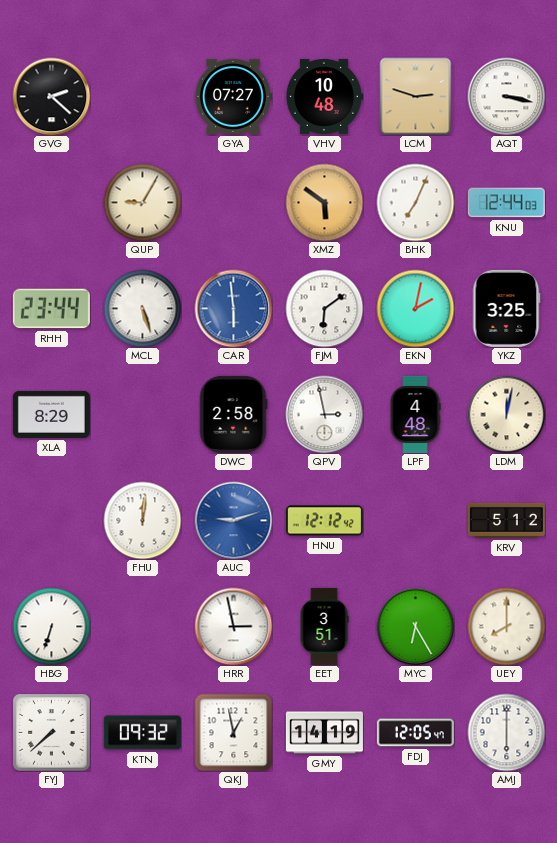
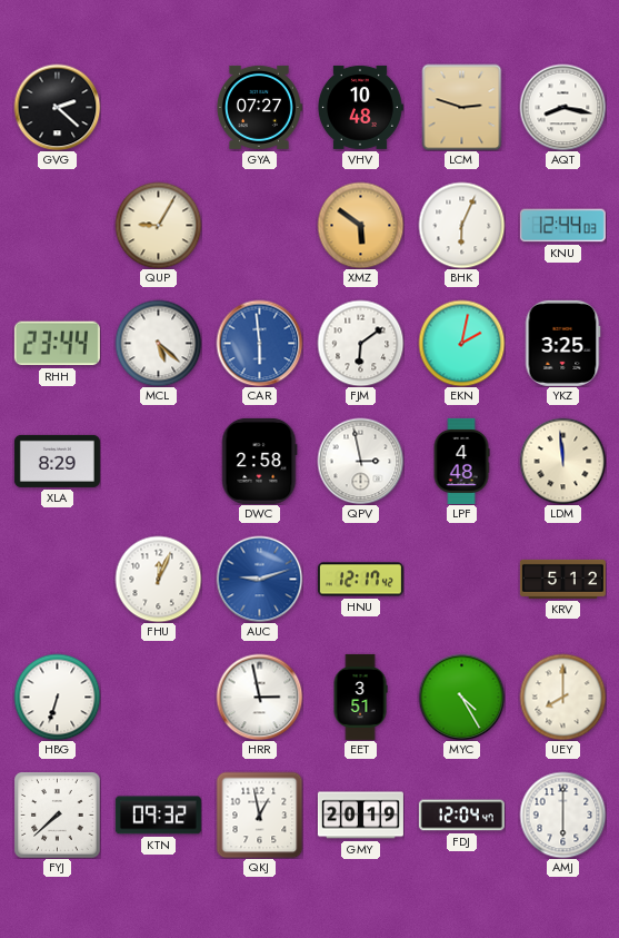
AQT: 3:17 -> 8:17
BHK: 7:04 -> 6:04
MCL: 5:27 -> 5:22
LDM: 12:02 -> 11:59
FHU: 12:01 -> 12:04
HNU: 12:12 -> 12:17
MYC: 6:25 -> 4:25
GMY: 14:19 -> 20:19
FDJ: 12:05 -> 12:04
